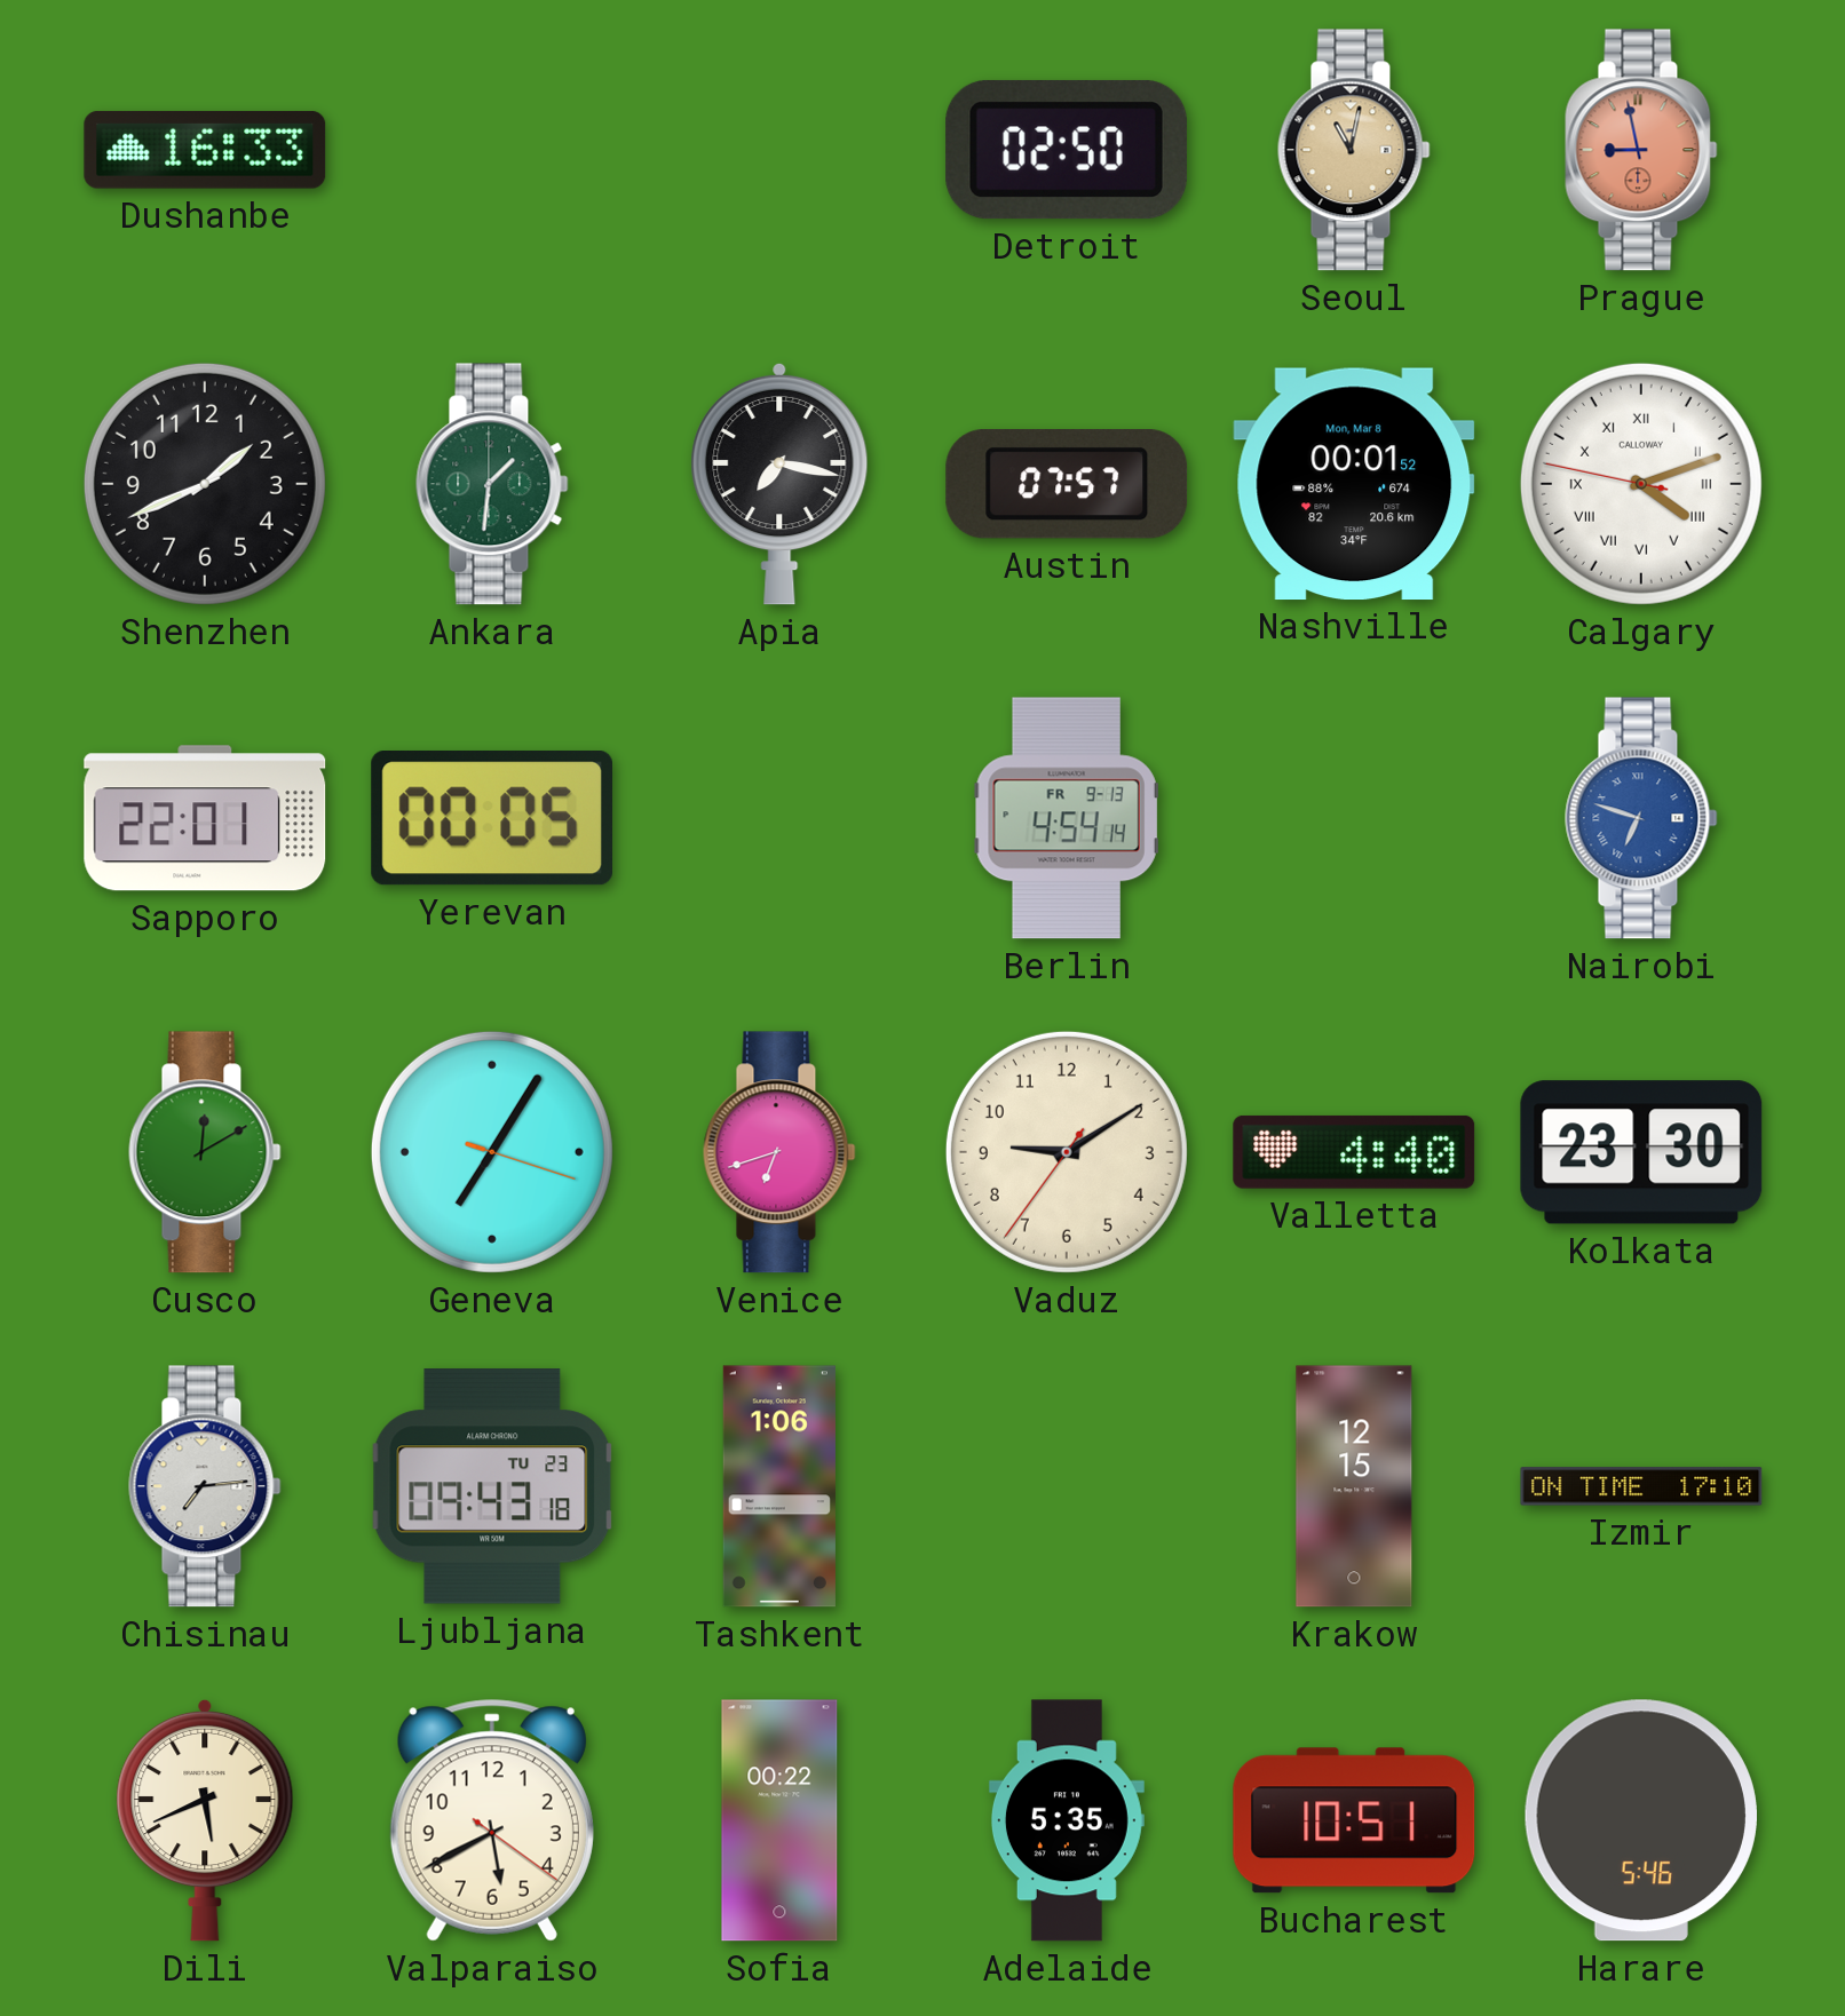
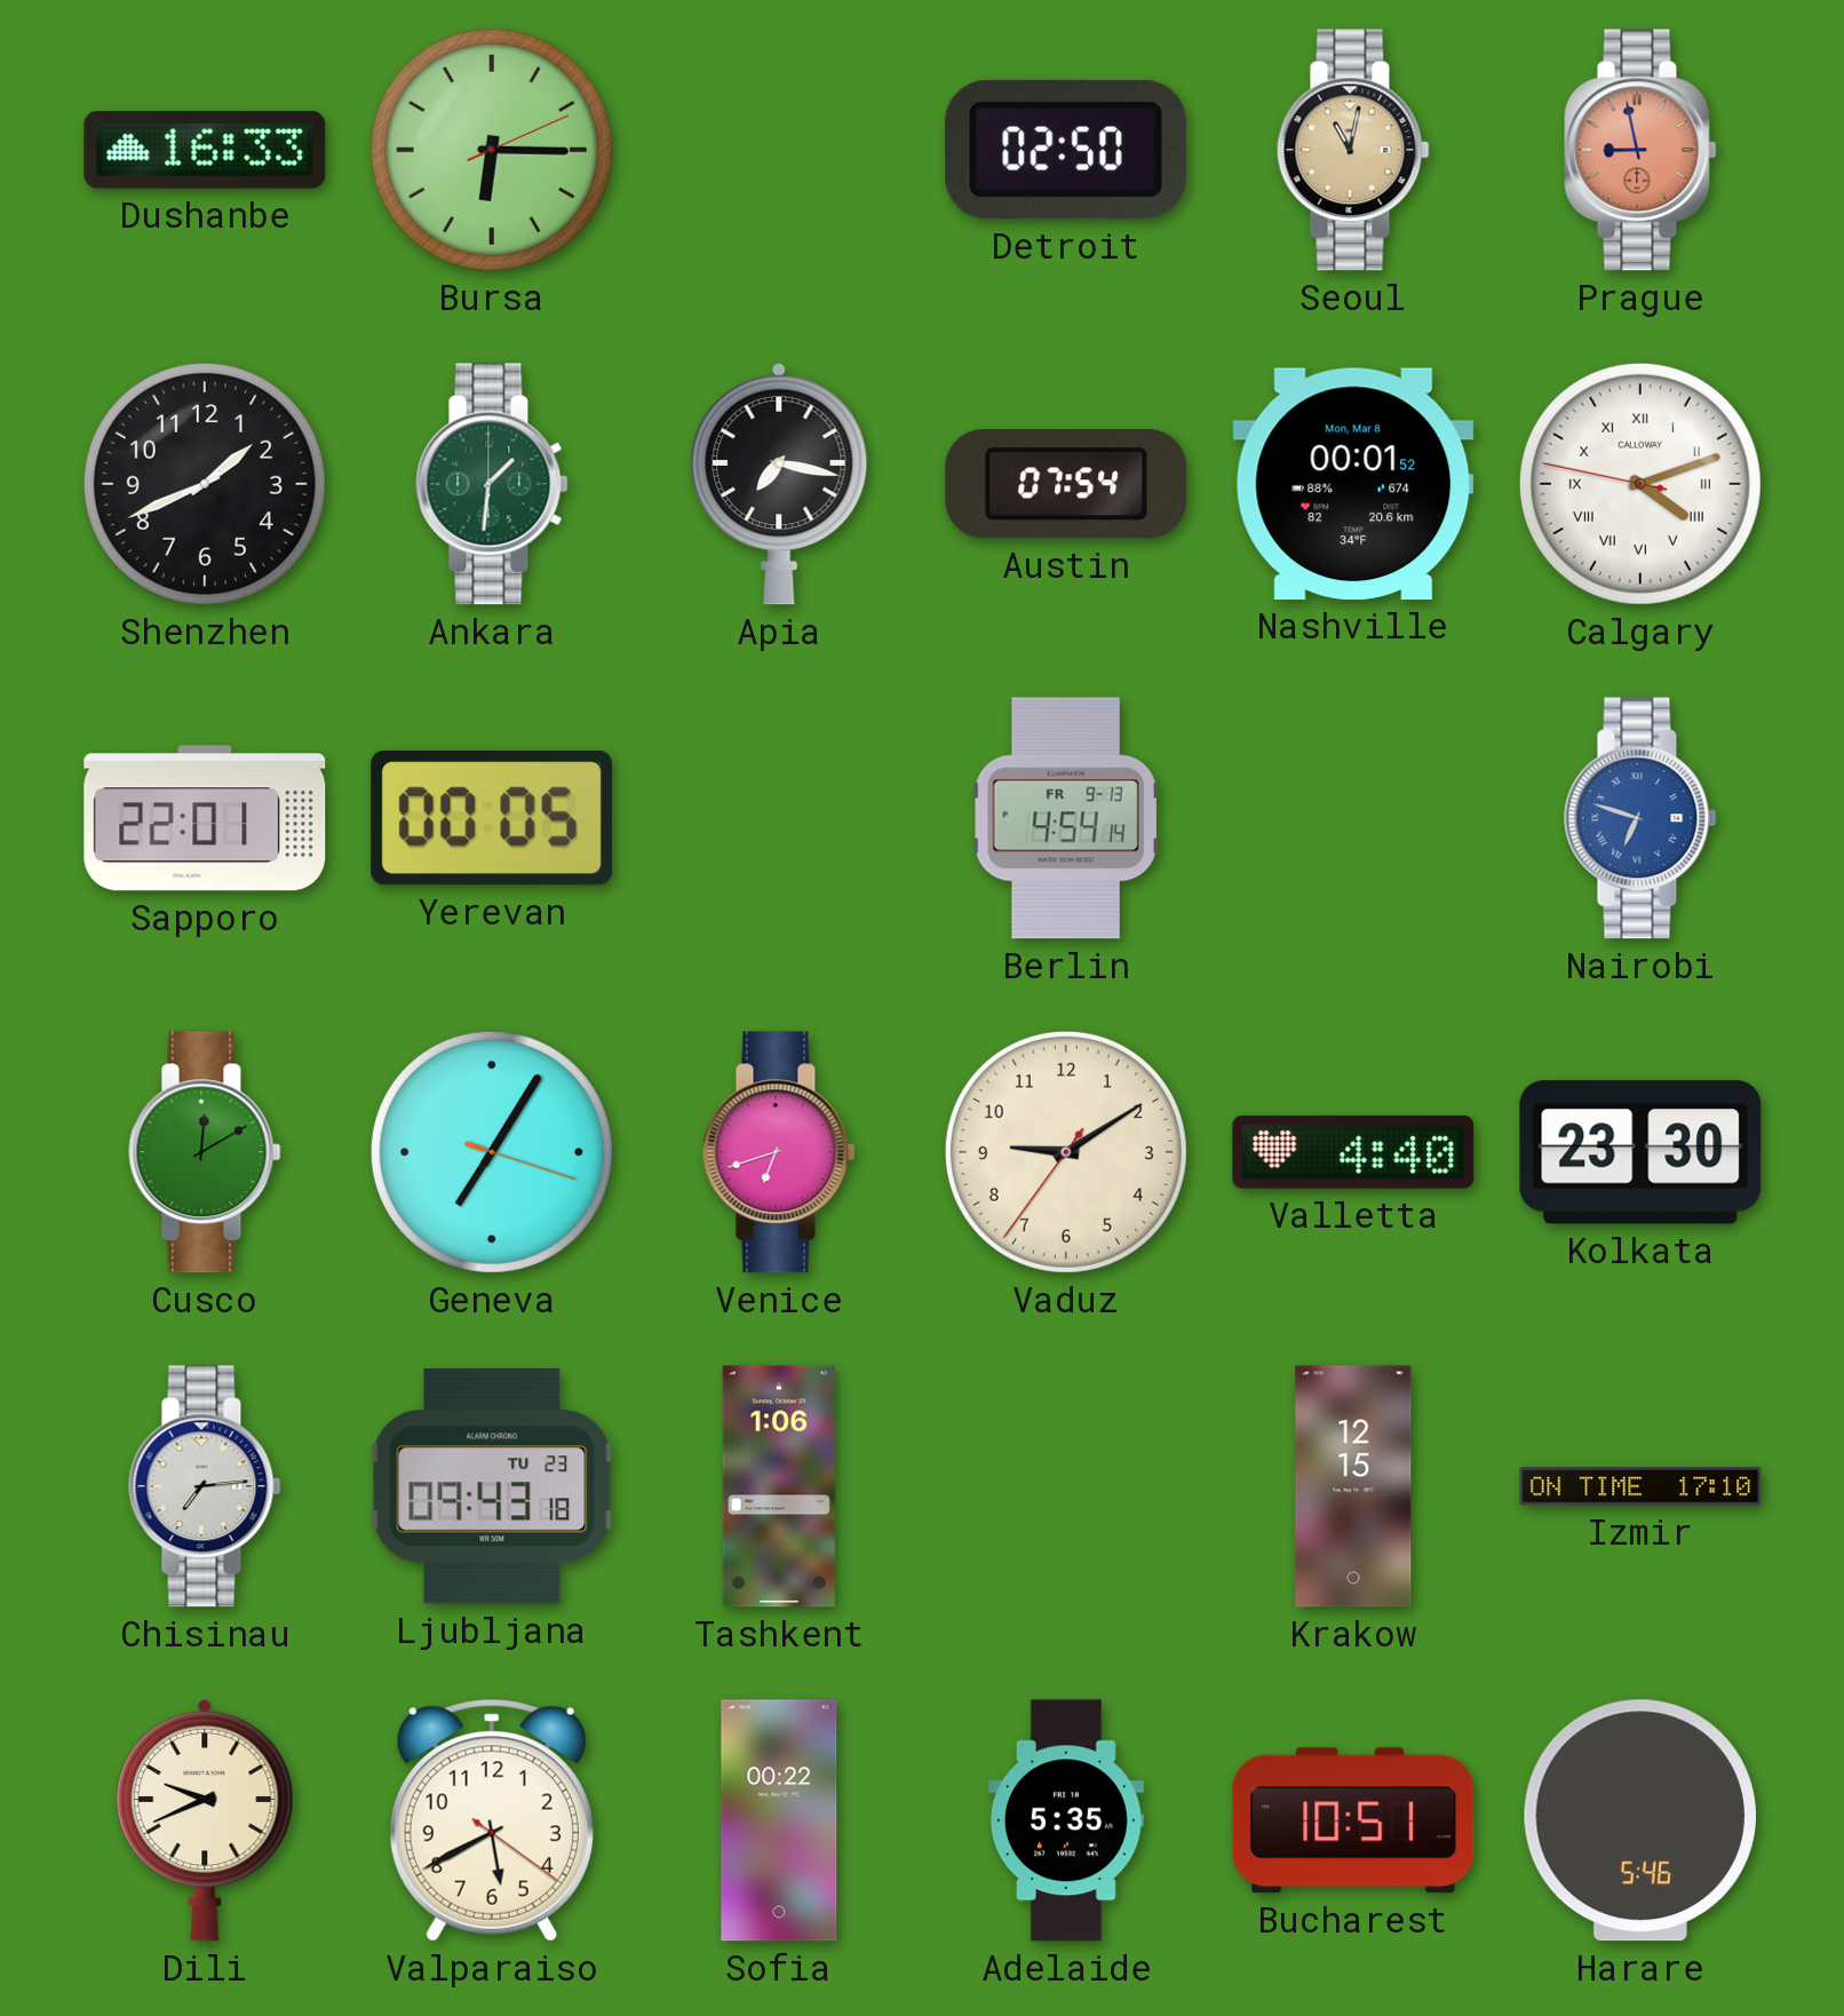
Bursa: none -> 6:15
Austin: 07:57 -> 07:54
Dili: 5:41 -> 9:41
